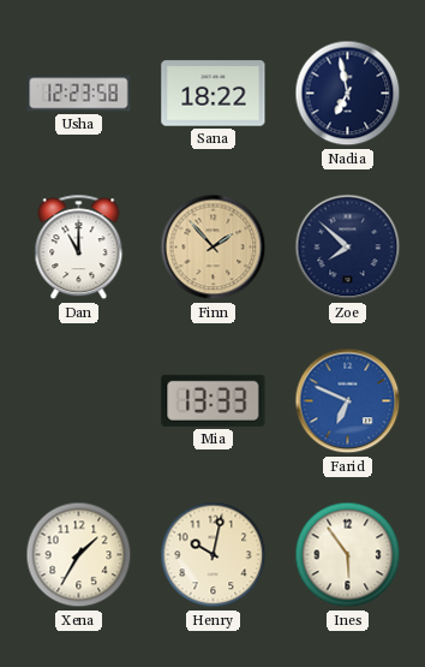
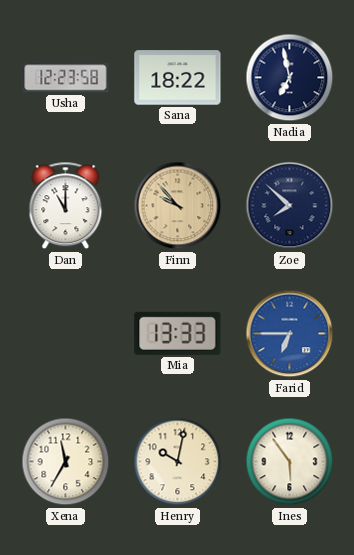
Finn: 1:53 -> 9:53
Farid: 6:49 -> 6:45
Xena: 1:35 -> 11:35
